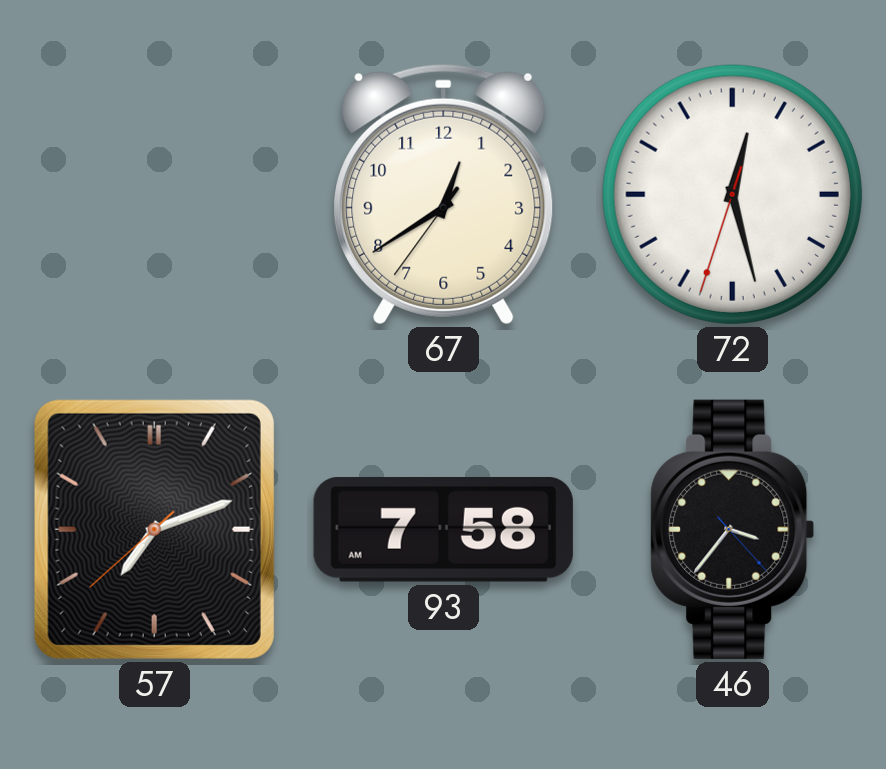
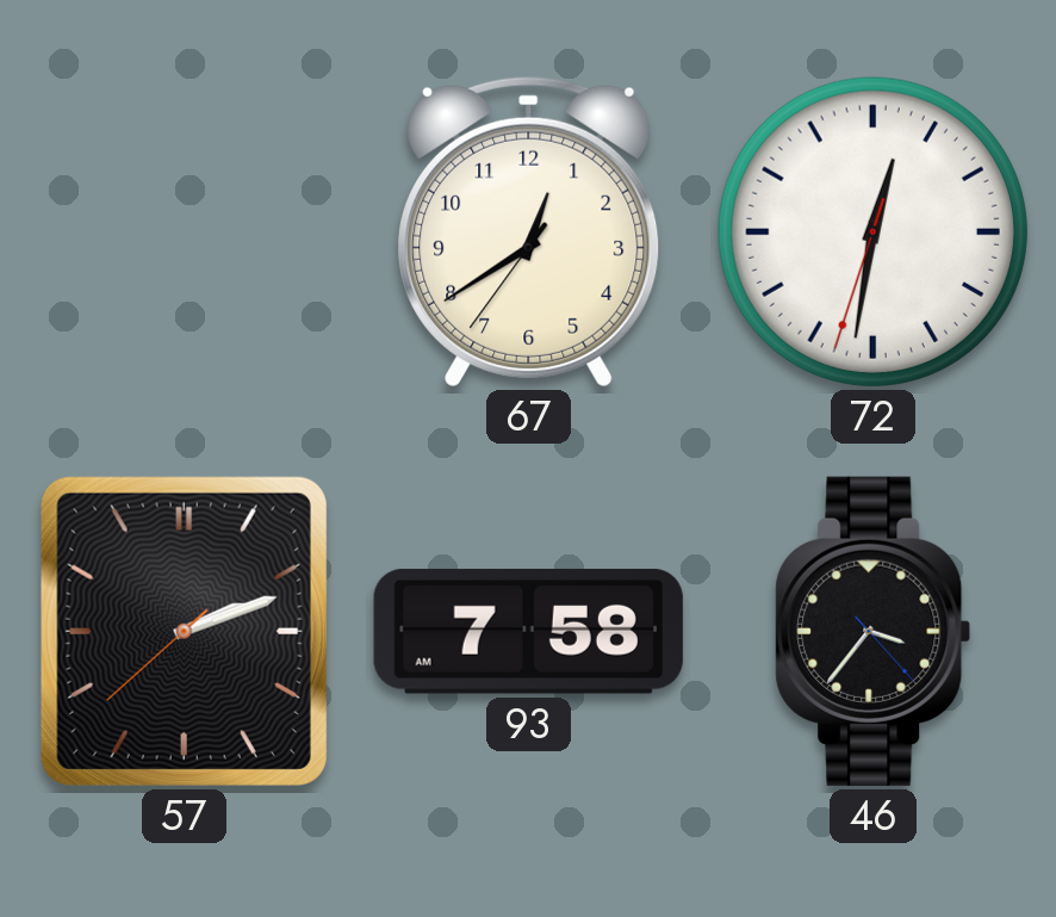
72: 12:27 -> 12:31
57: 7:11 -> 2:11
